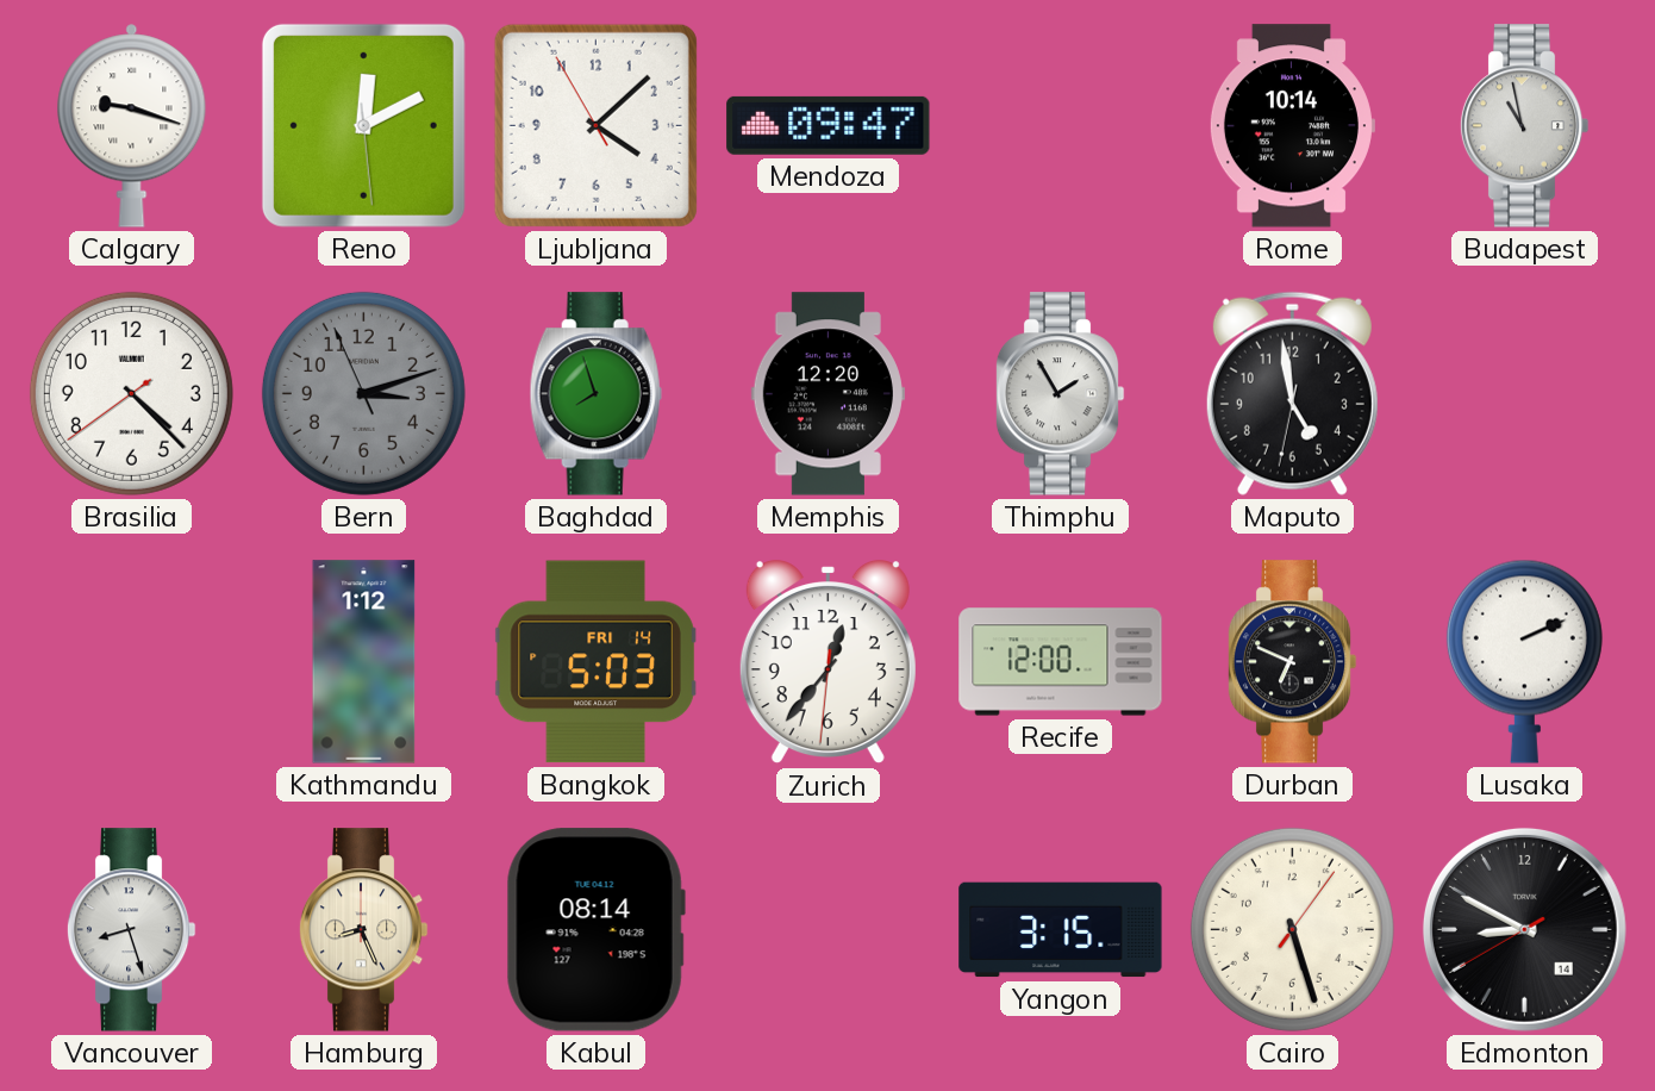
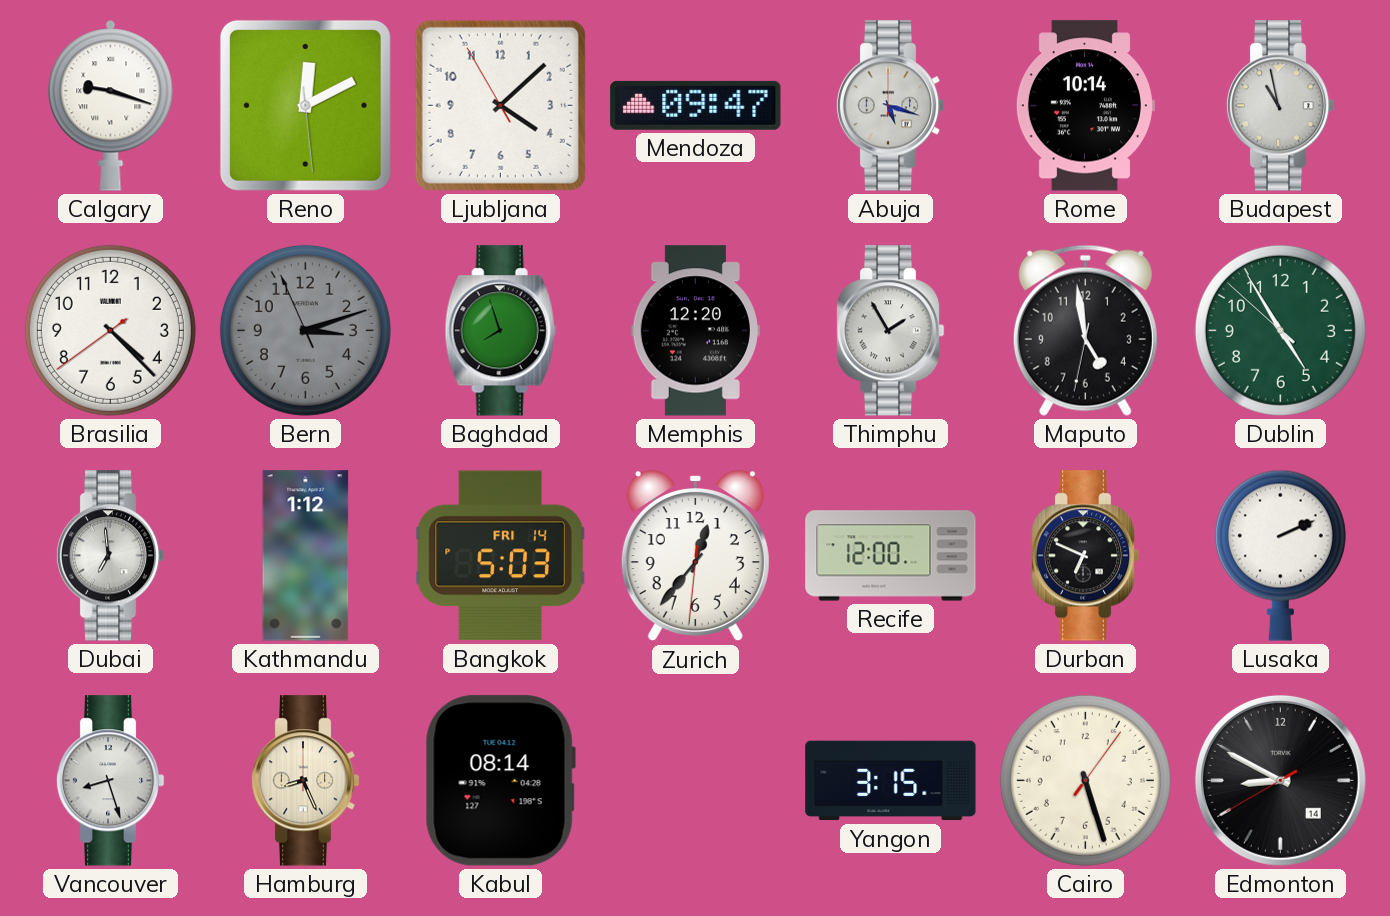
Abuja: none -> 5:18
Dublin: none -> 4:54
Dubai: none -> 6:59
